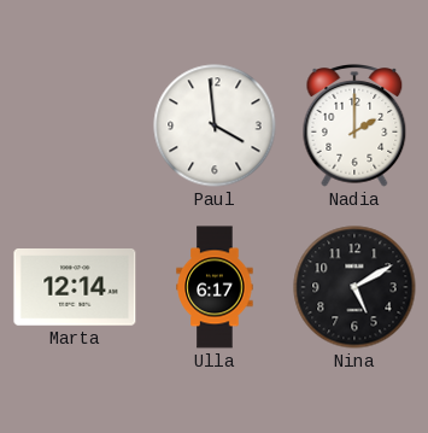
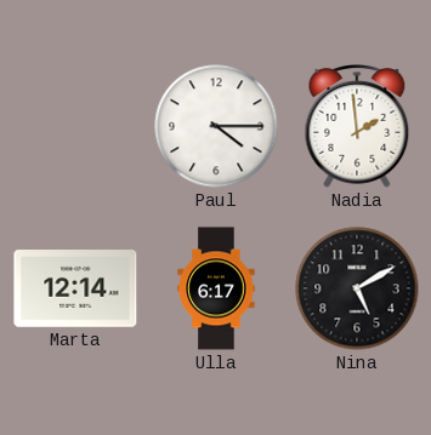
Paul: 3:59 -> 4:15
Nadia: 2:00 -> 1:59
